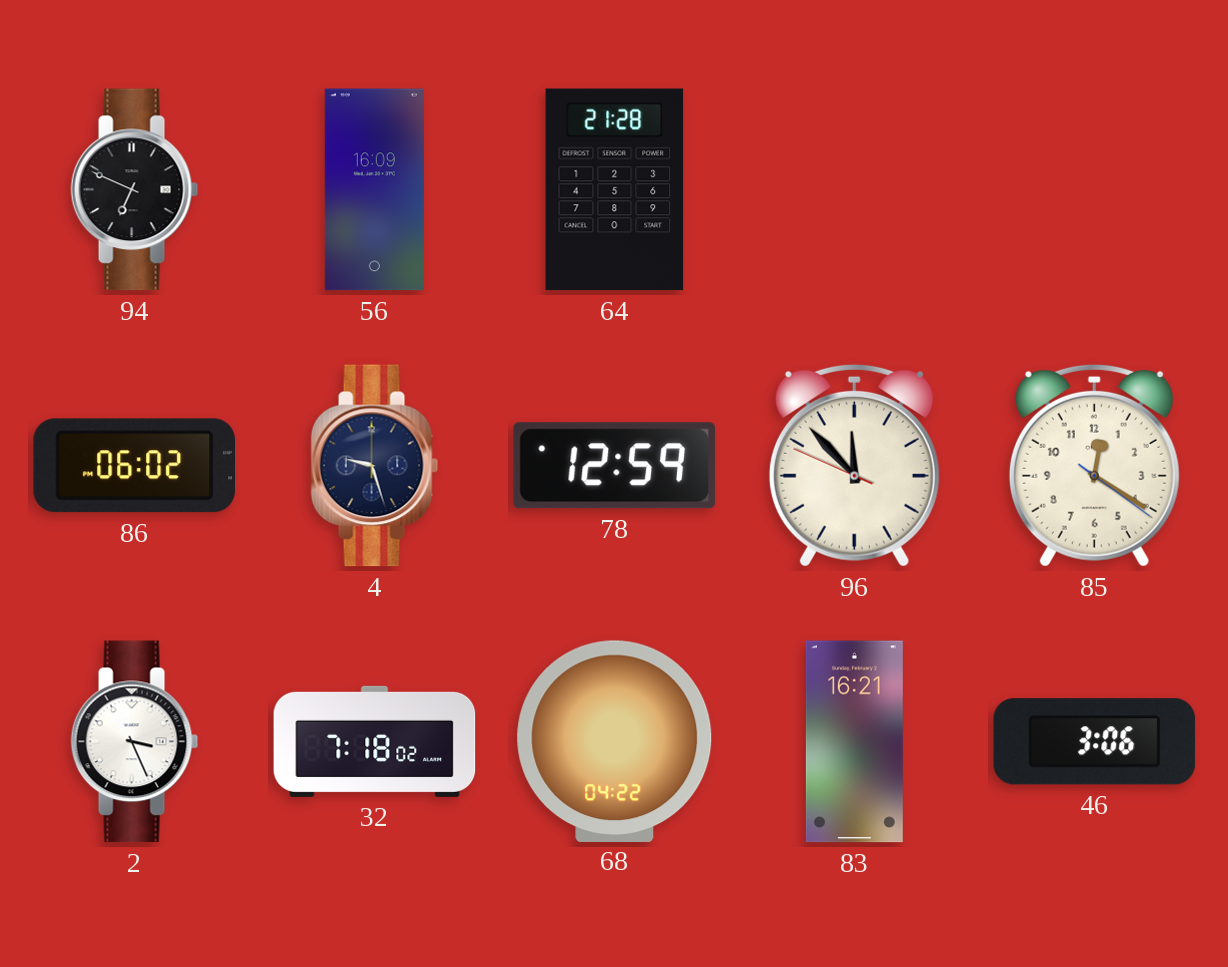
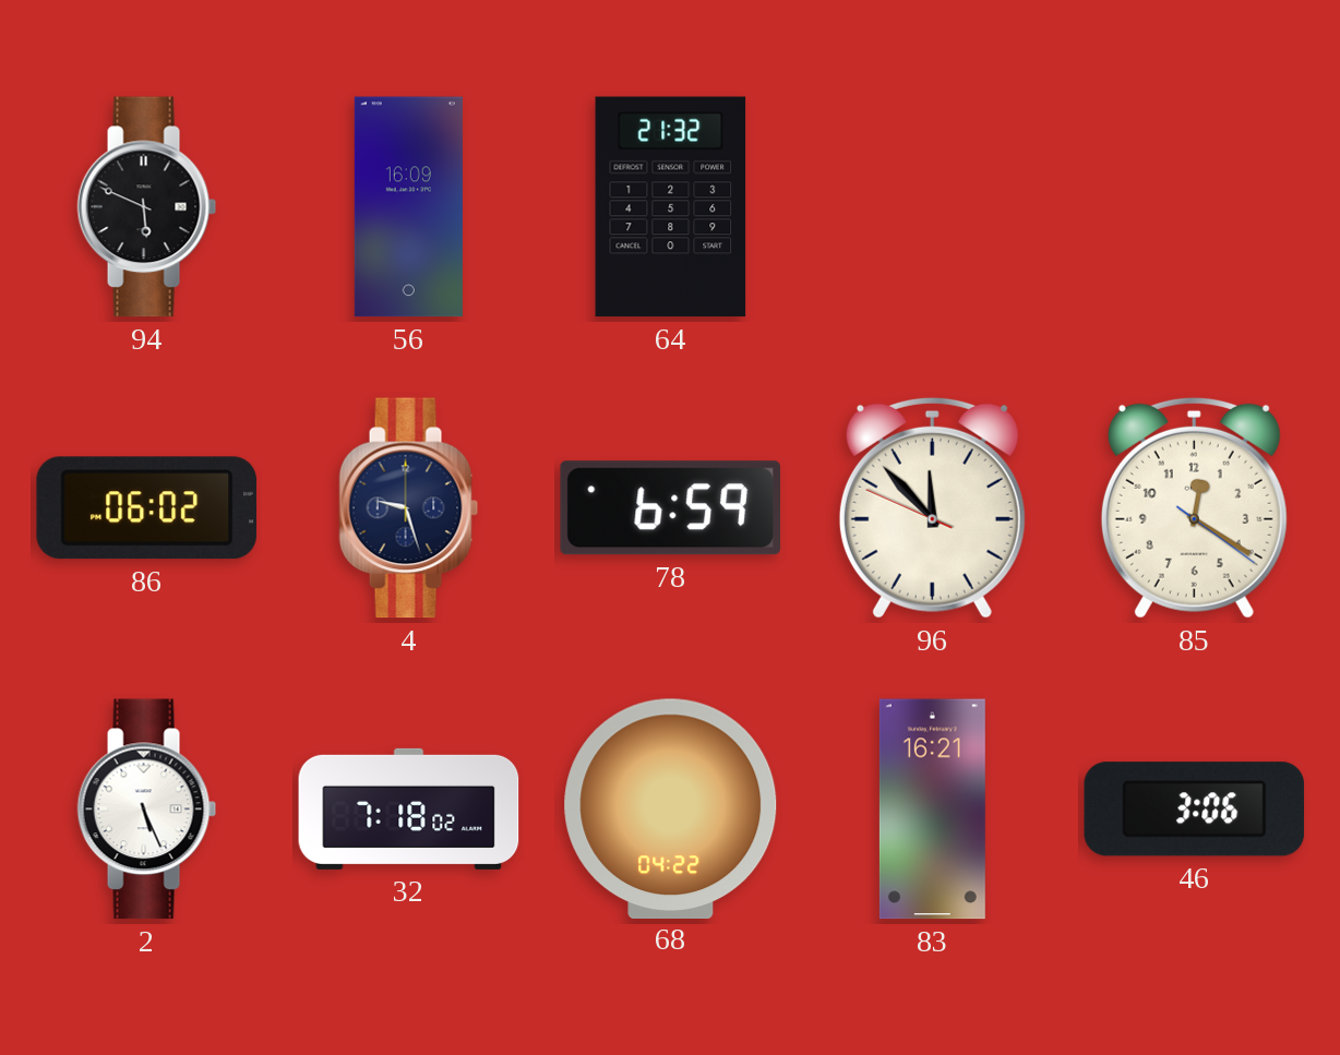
94: 6:49 -> 5:49
64: 21:28 -> 21:32
78: 12:59 -> 6:59
2: 3:26 -> 5:26
